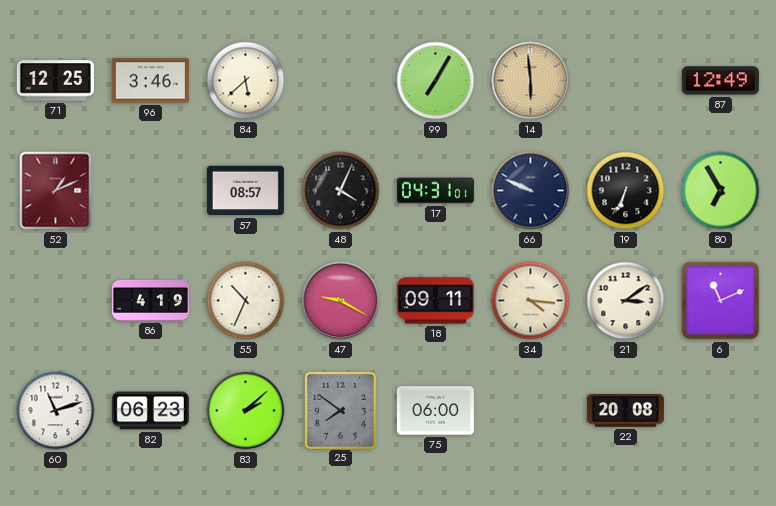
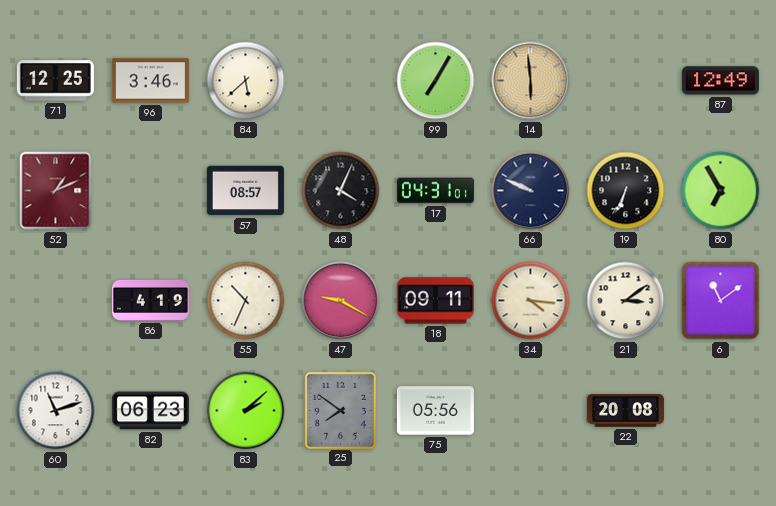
6: 11:11 -> 11:09
75: 06:00 -> 05:56
